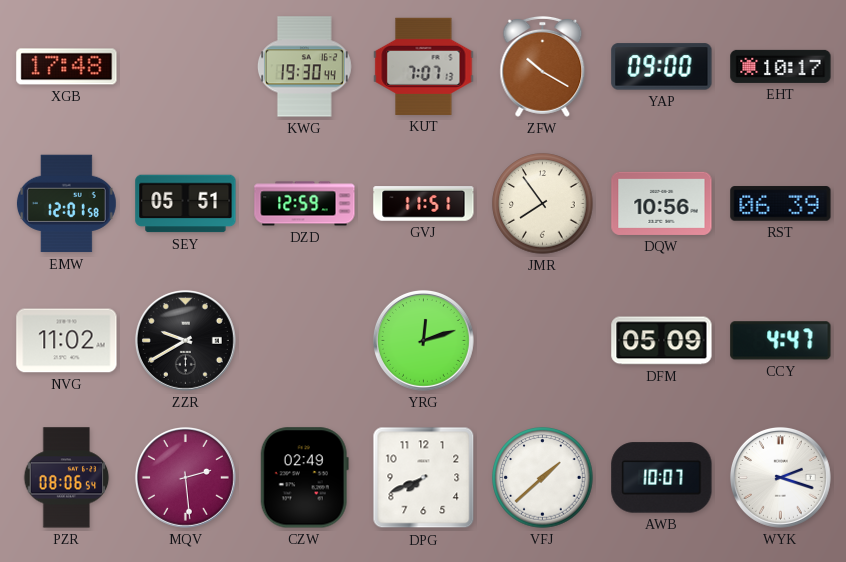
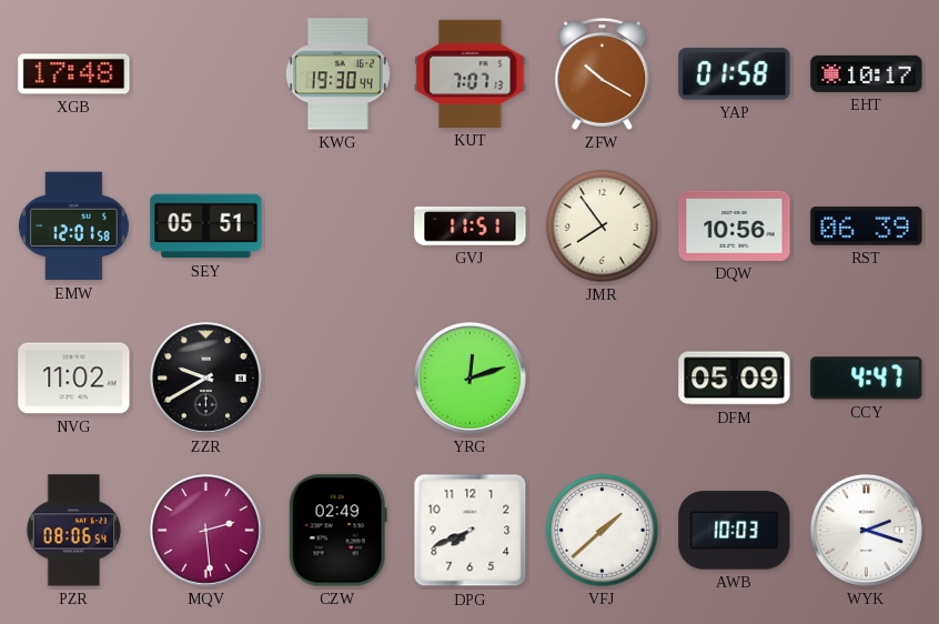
YAP: 09:00 -> 01:58
DZD: 12:59 -> none
AWB: 10:07 -> 10:03
